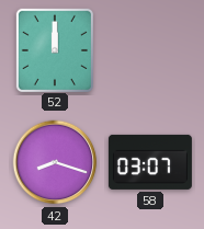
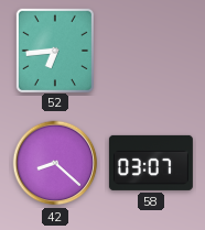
52: 12:00 -> 6:44
42: 8:18 -> 8:22
